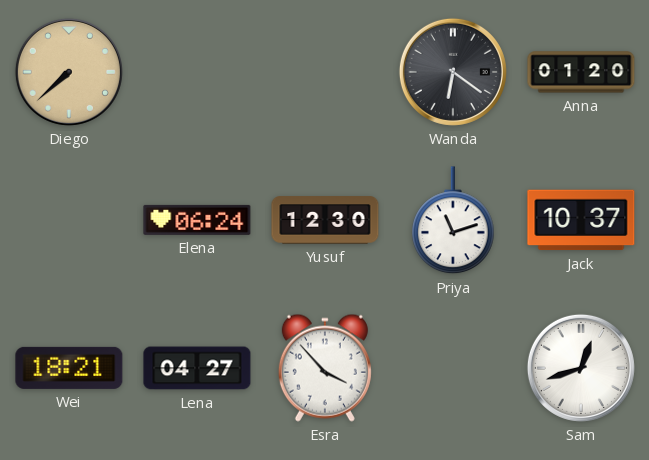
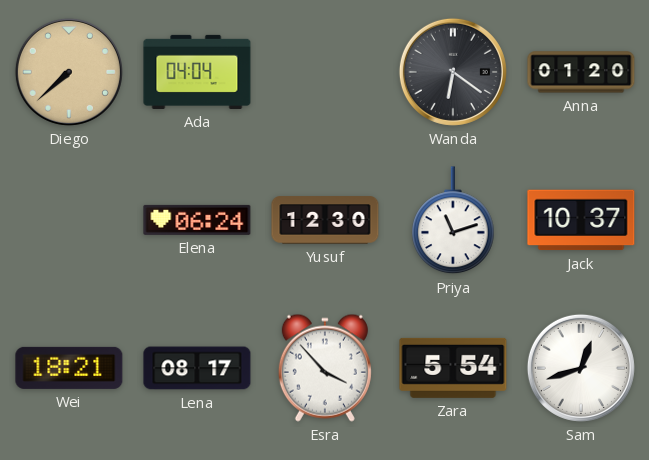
Ada: none -> 04:04
Lena: 04:27 -> 08:17
Zara: none -> 5:54
